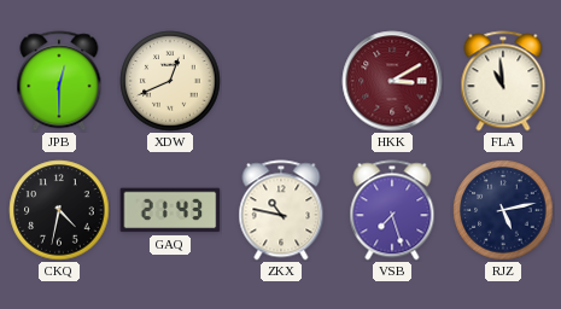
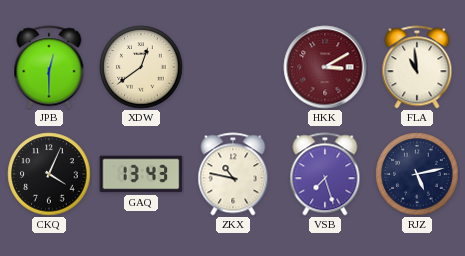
XDW: 12:41 -> 12:39
CKQ: 4:32 -> 4:04
GAQ: 21:43 -> 13:43
